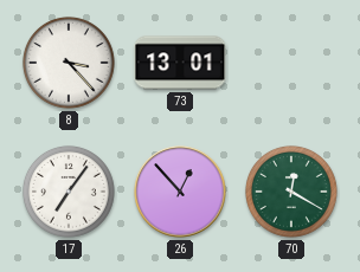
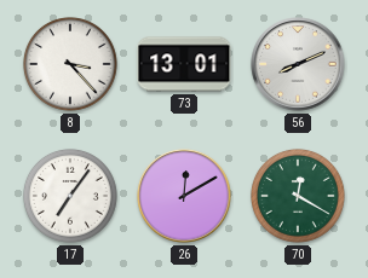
56: none -> 8:11
26: 12:53 -> 12:10
